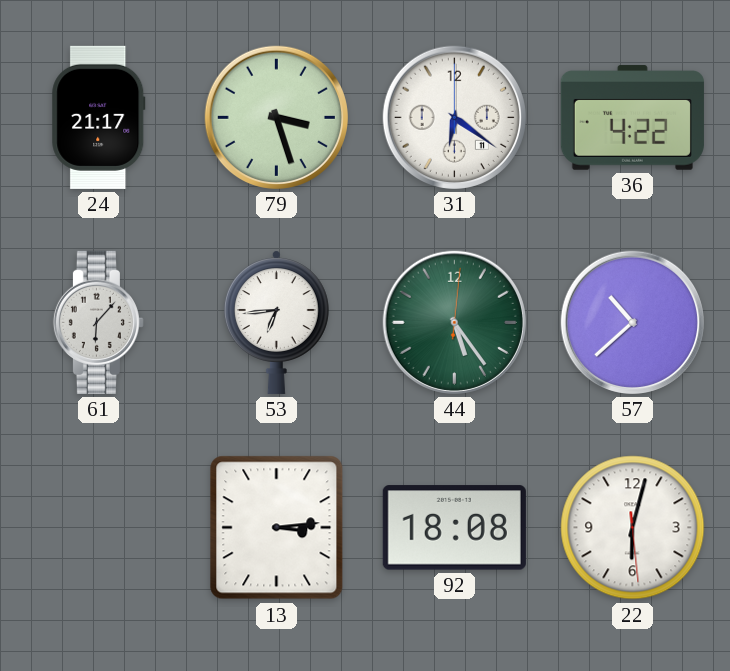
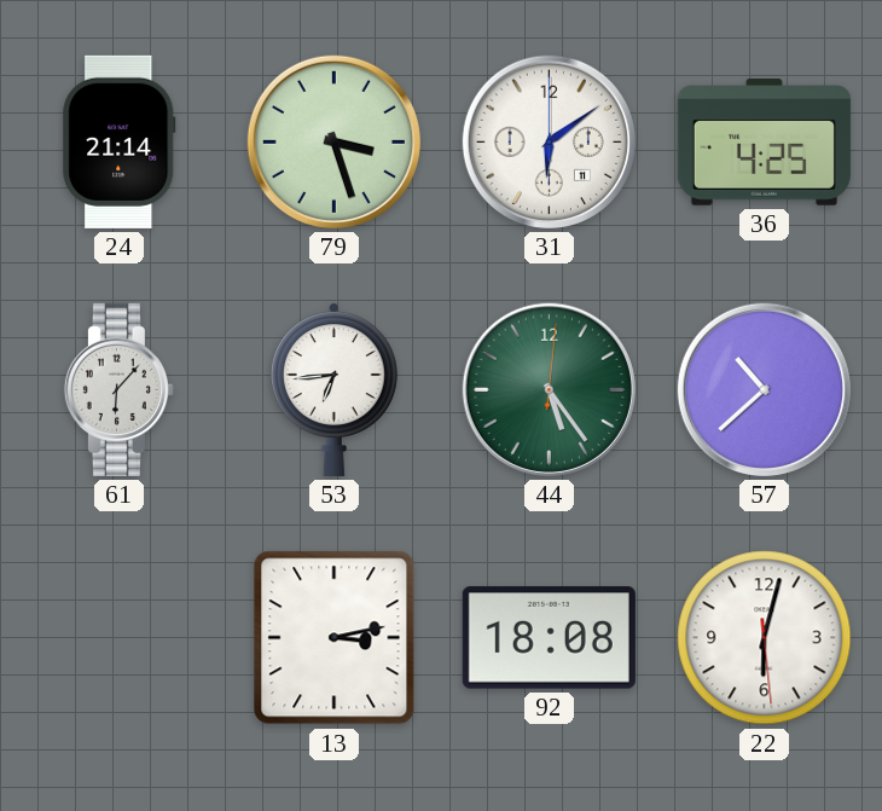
24: 21:17 -> 21:14
31: 6:21 -> 6:09
36: 4:22 -> 4:25
13: 3:14 -> 3:13
